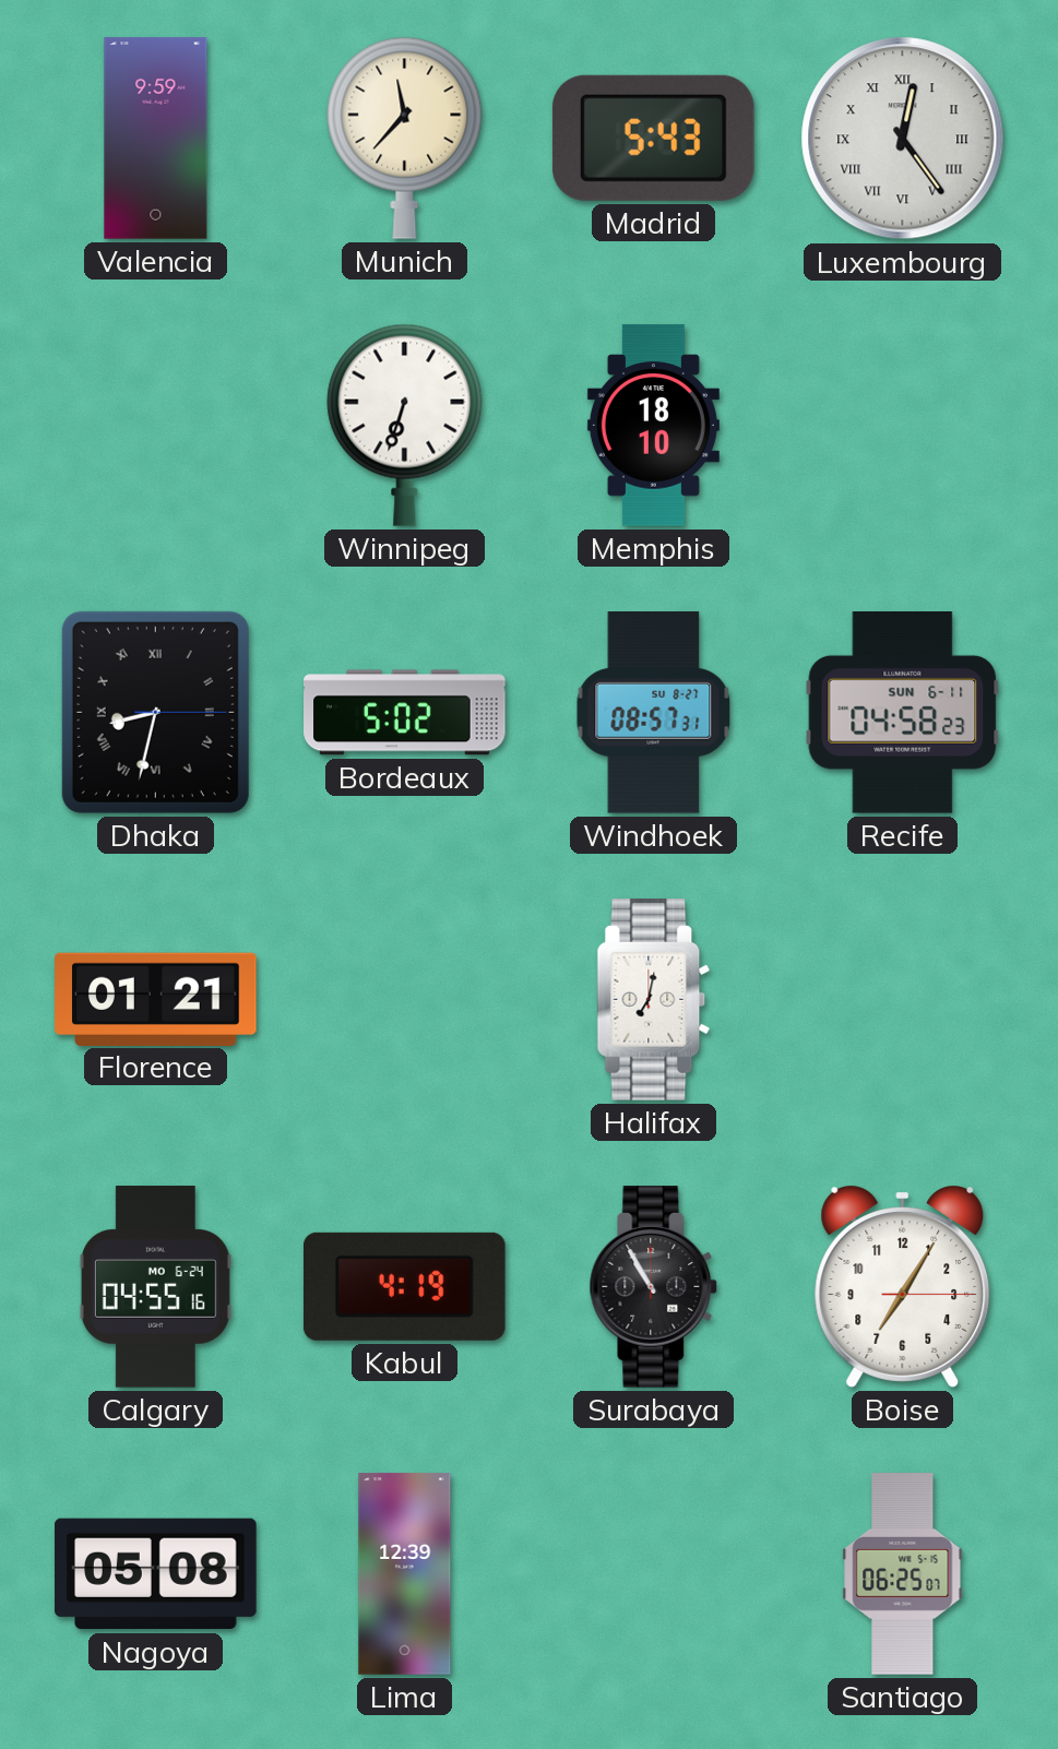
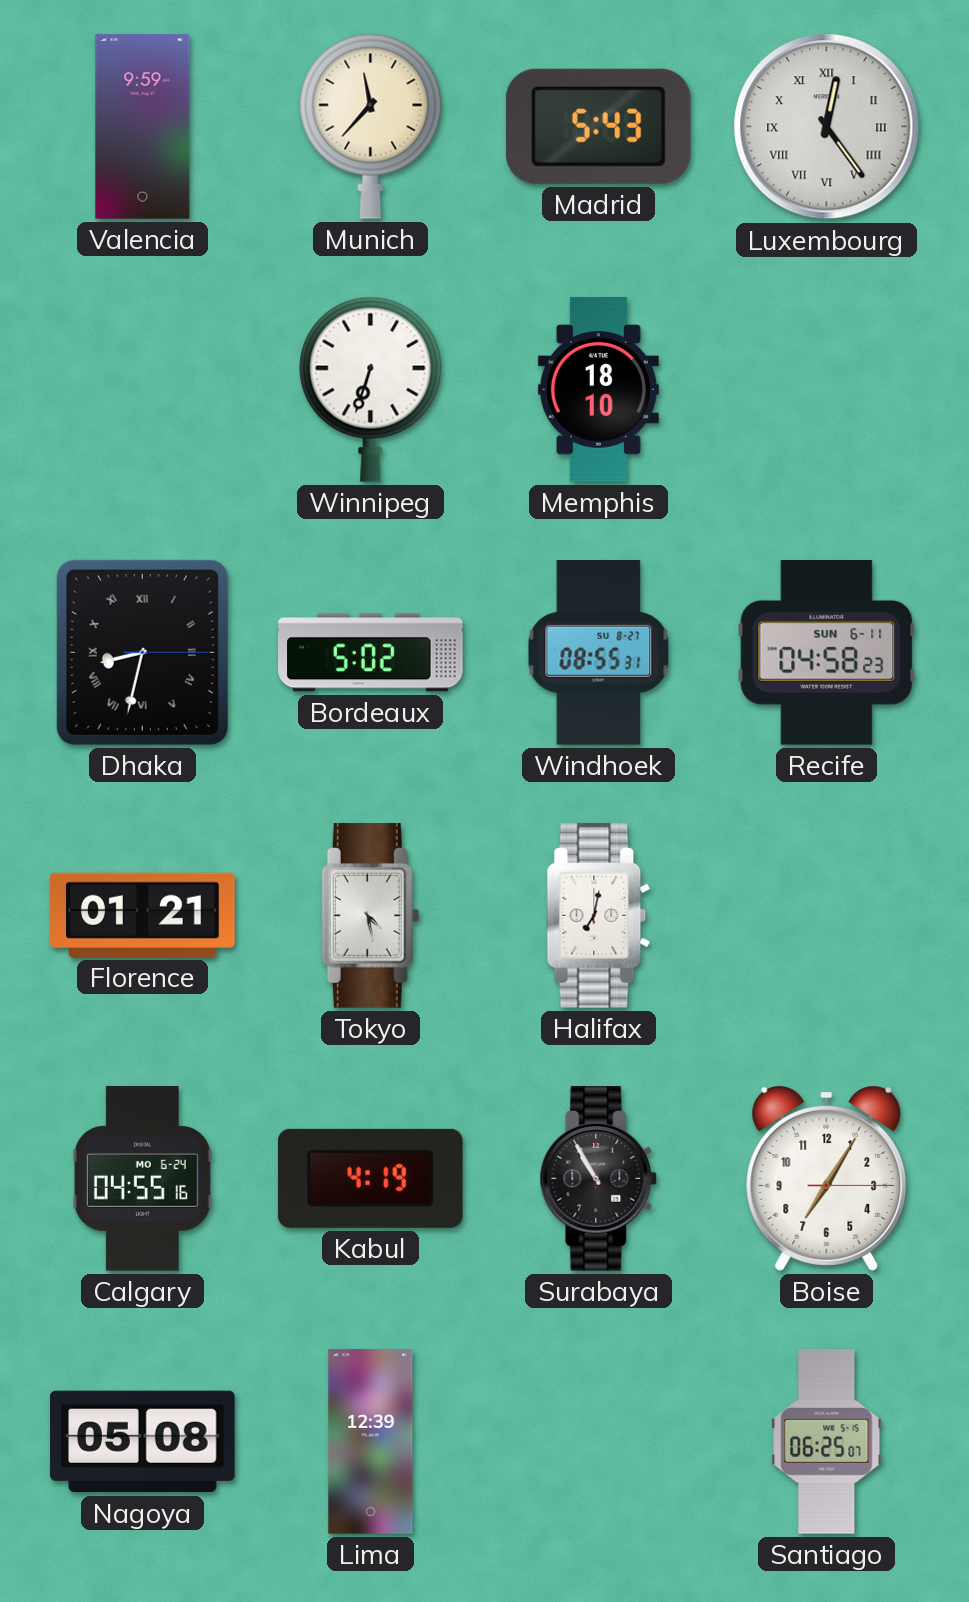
Windhoek: 08:57 -> 08:55
Tokyo: none -> 4:28
